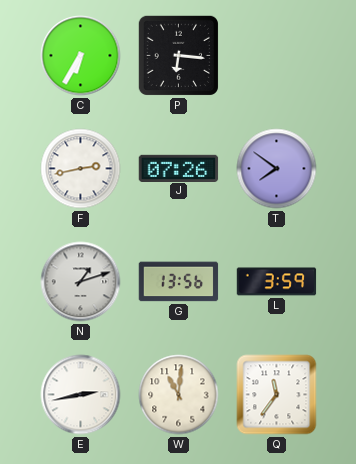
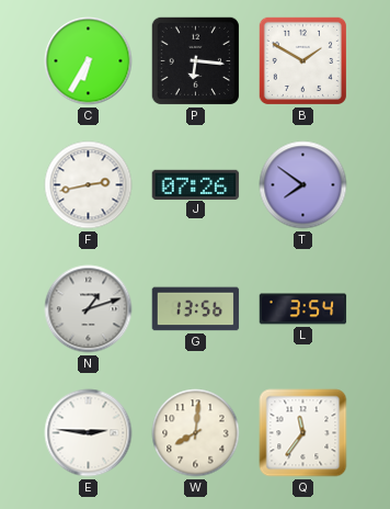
B: none -> 1:50
L: 3:59 -> 3:54
E: 2:43 -> 2:46
W: 11:01 -> 8:01
